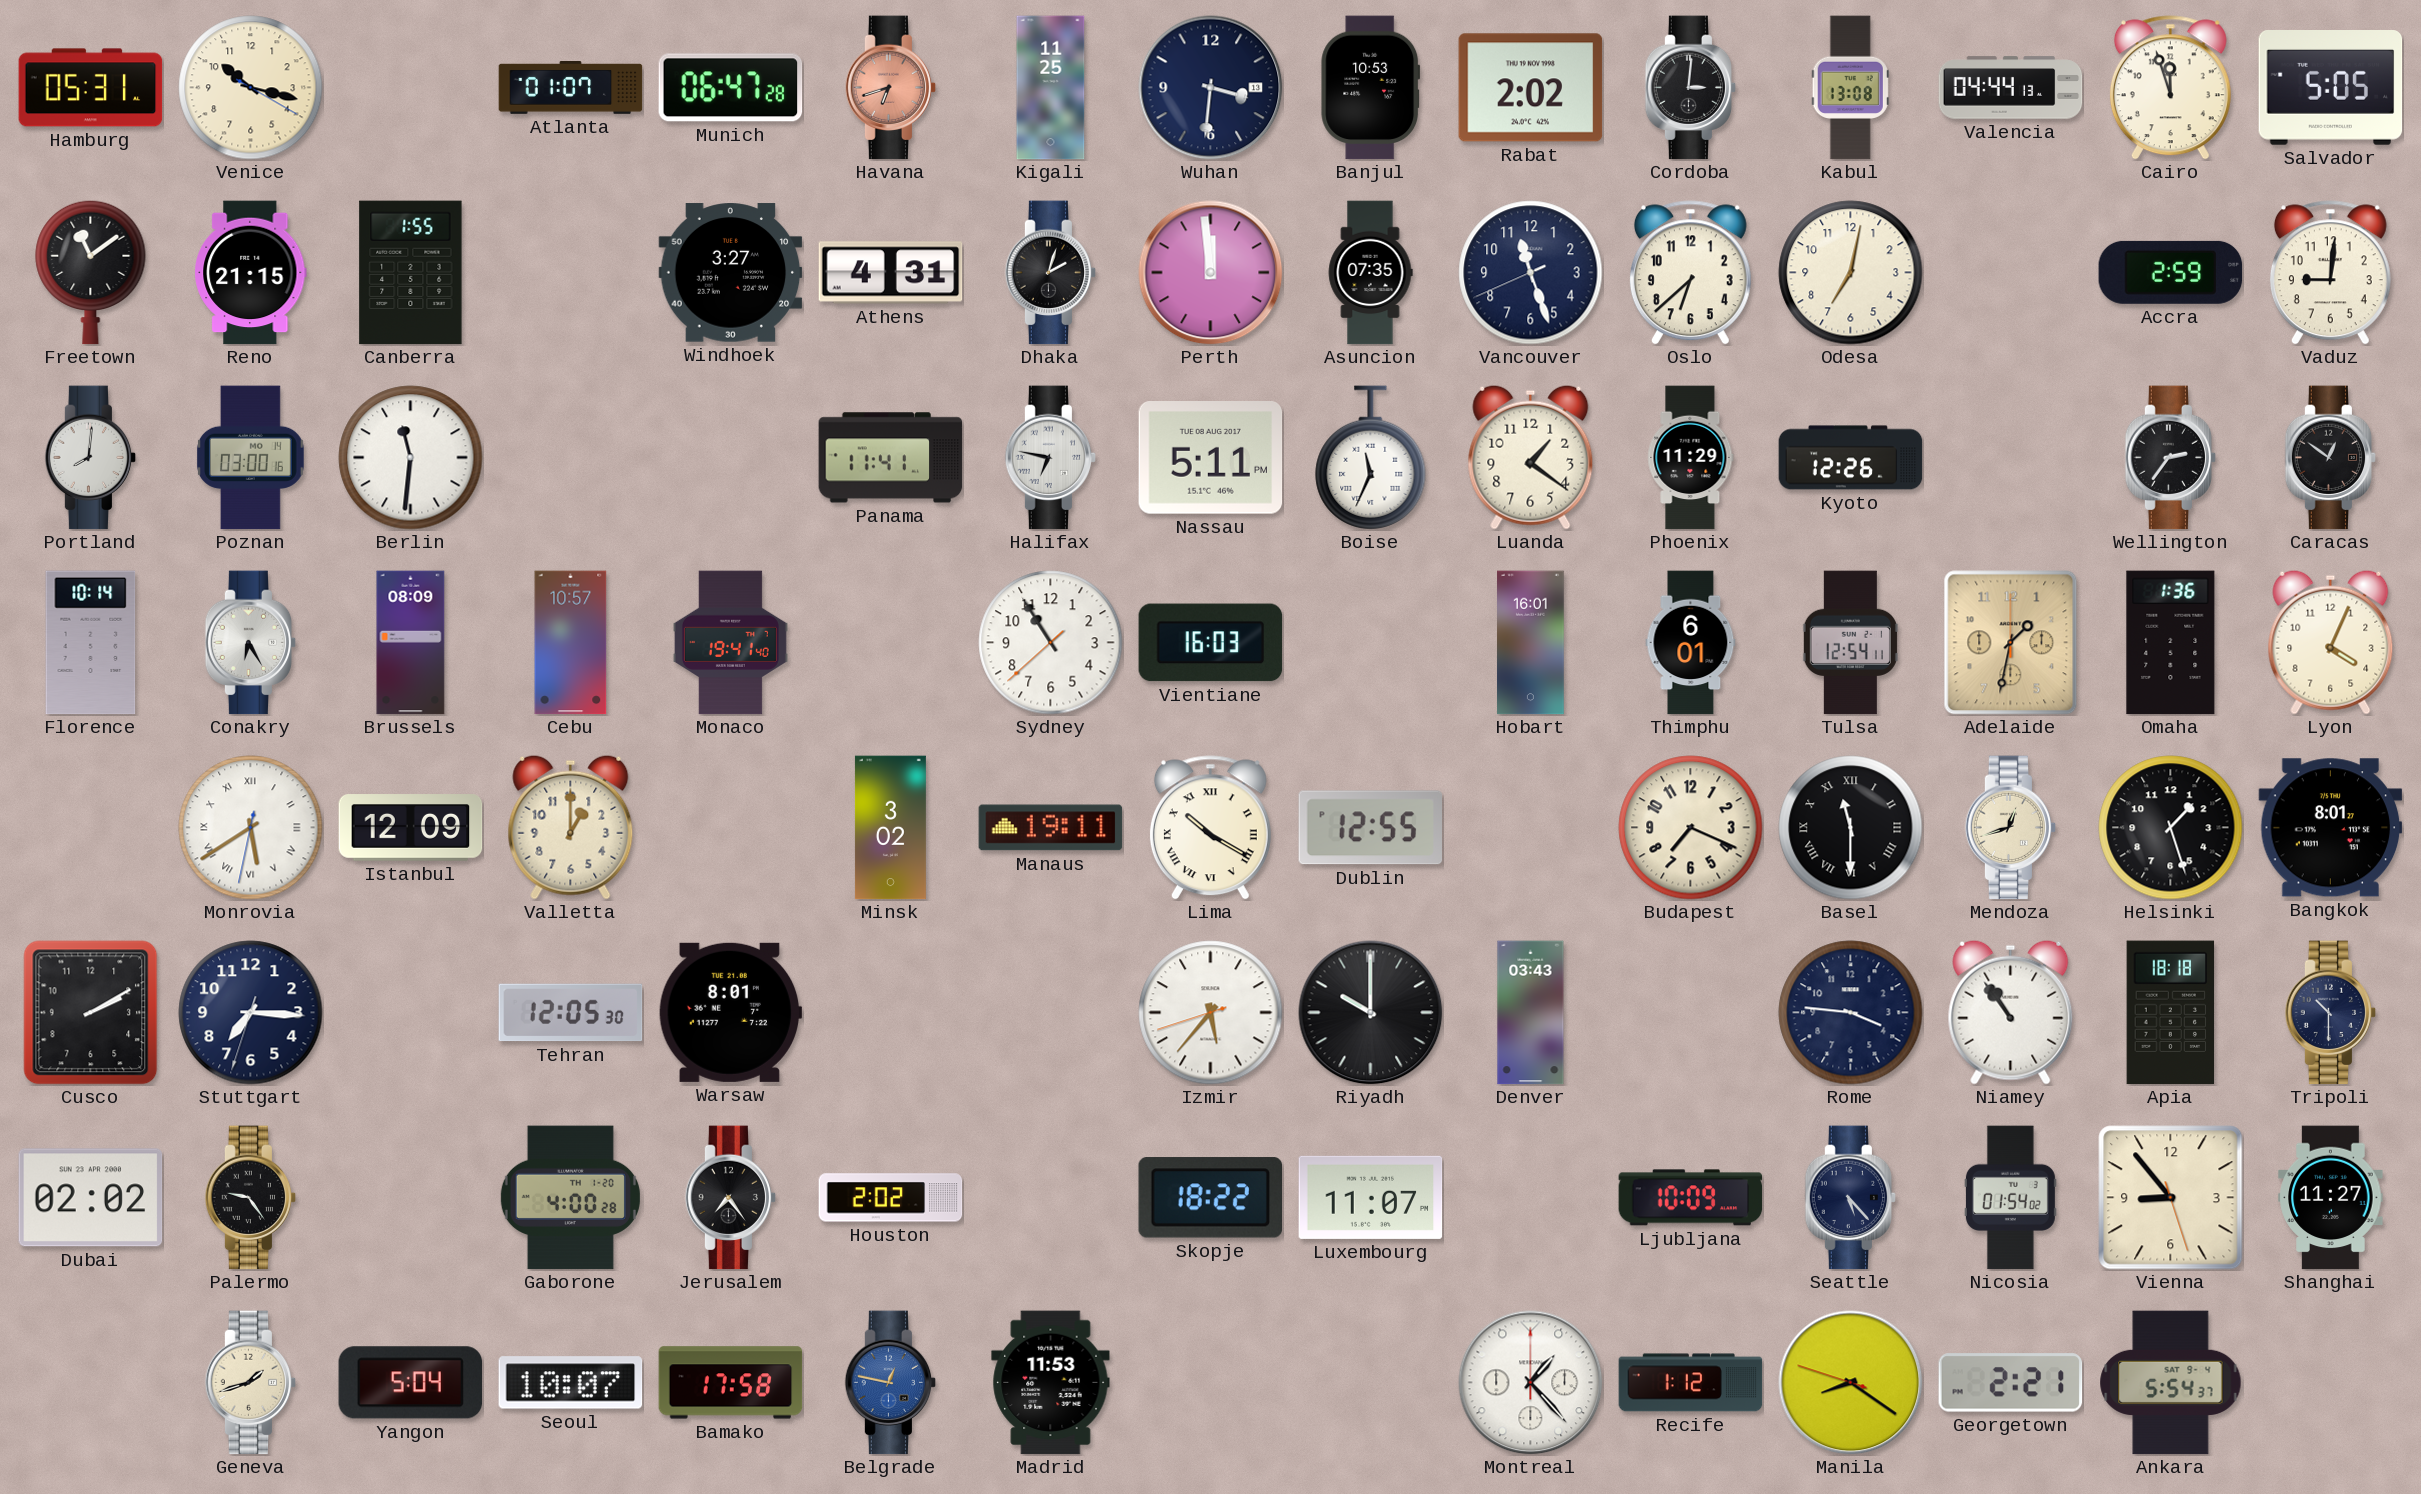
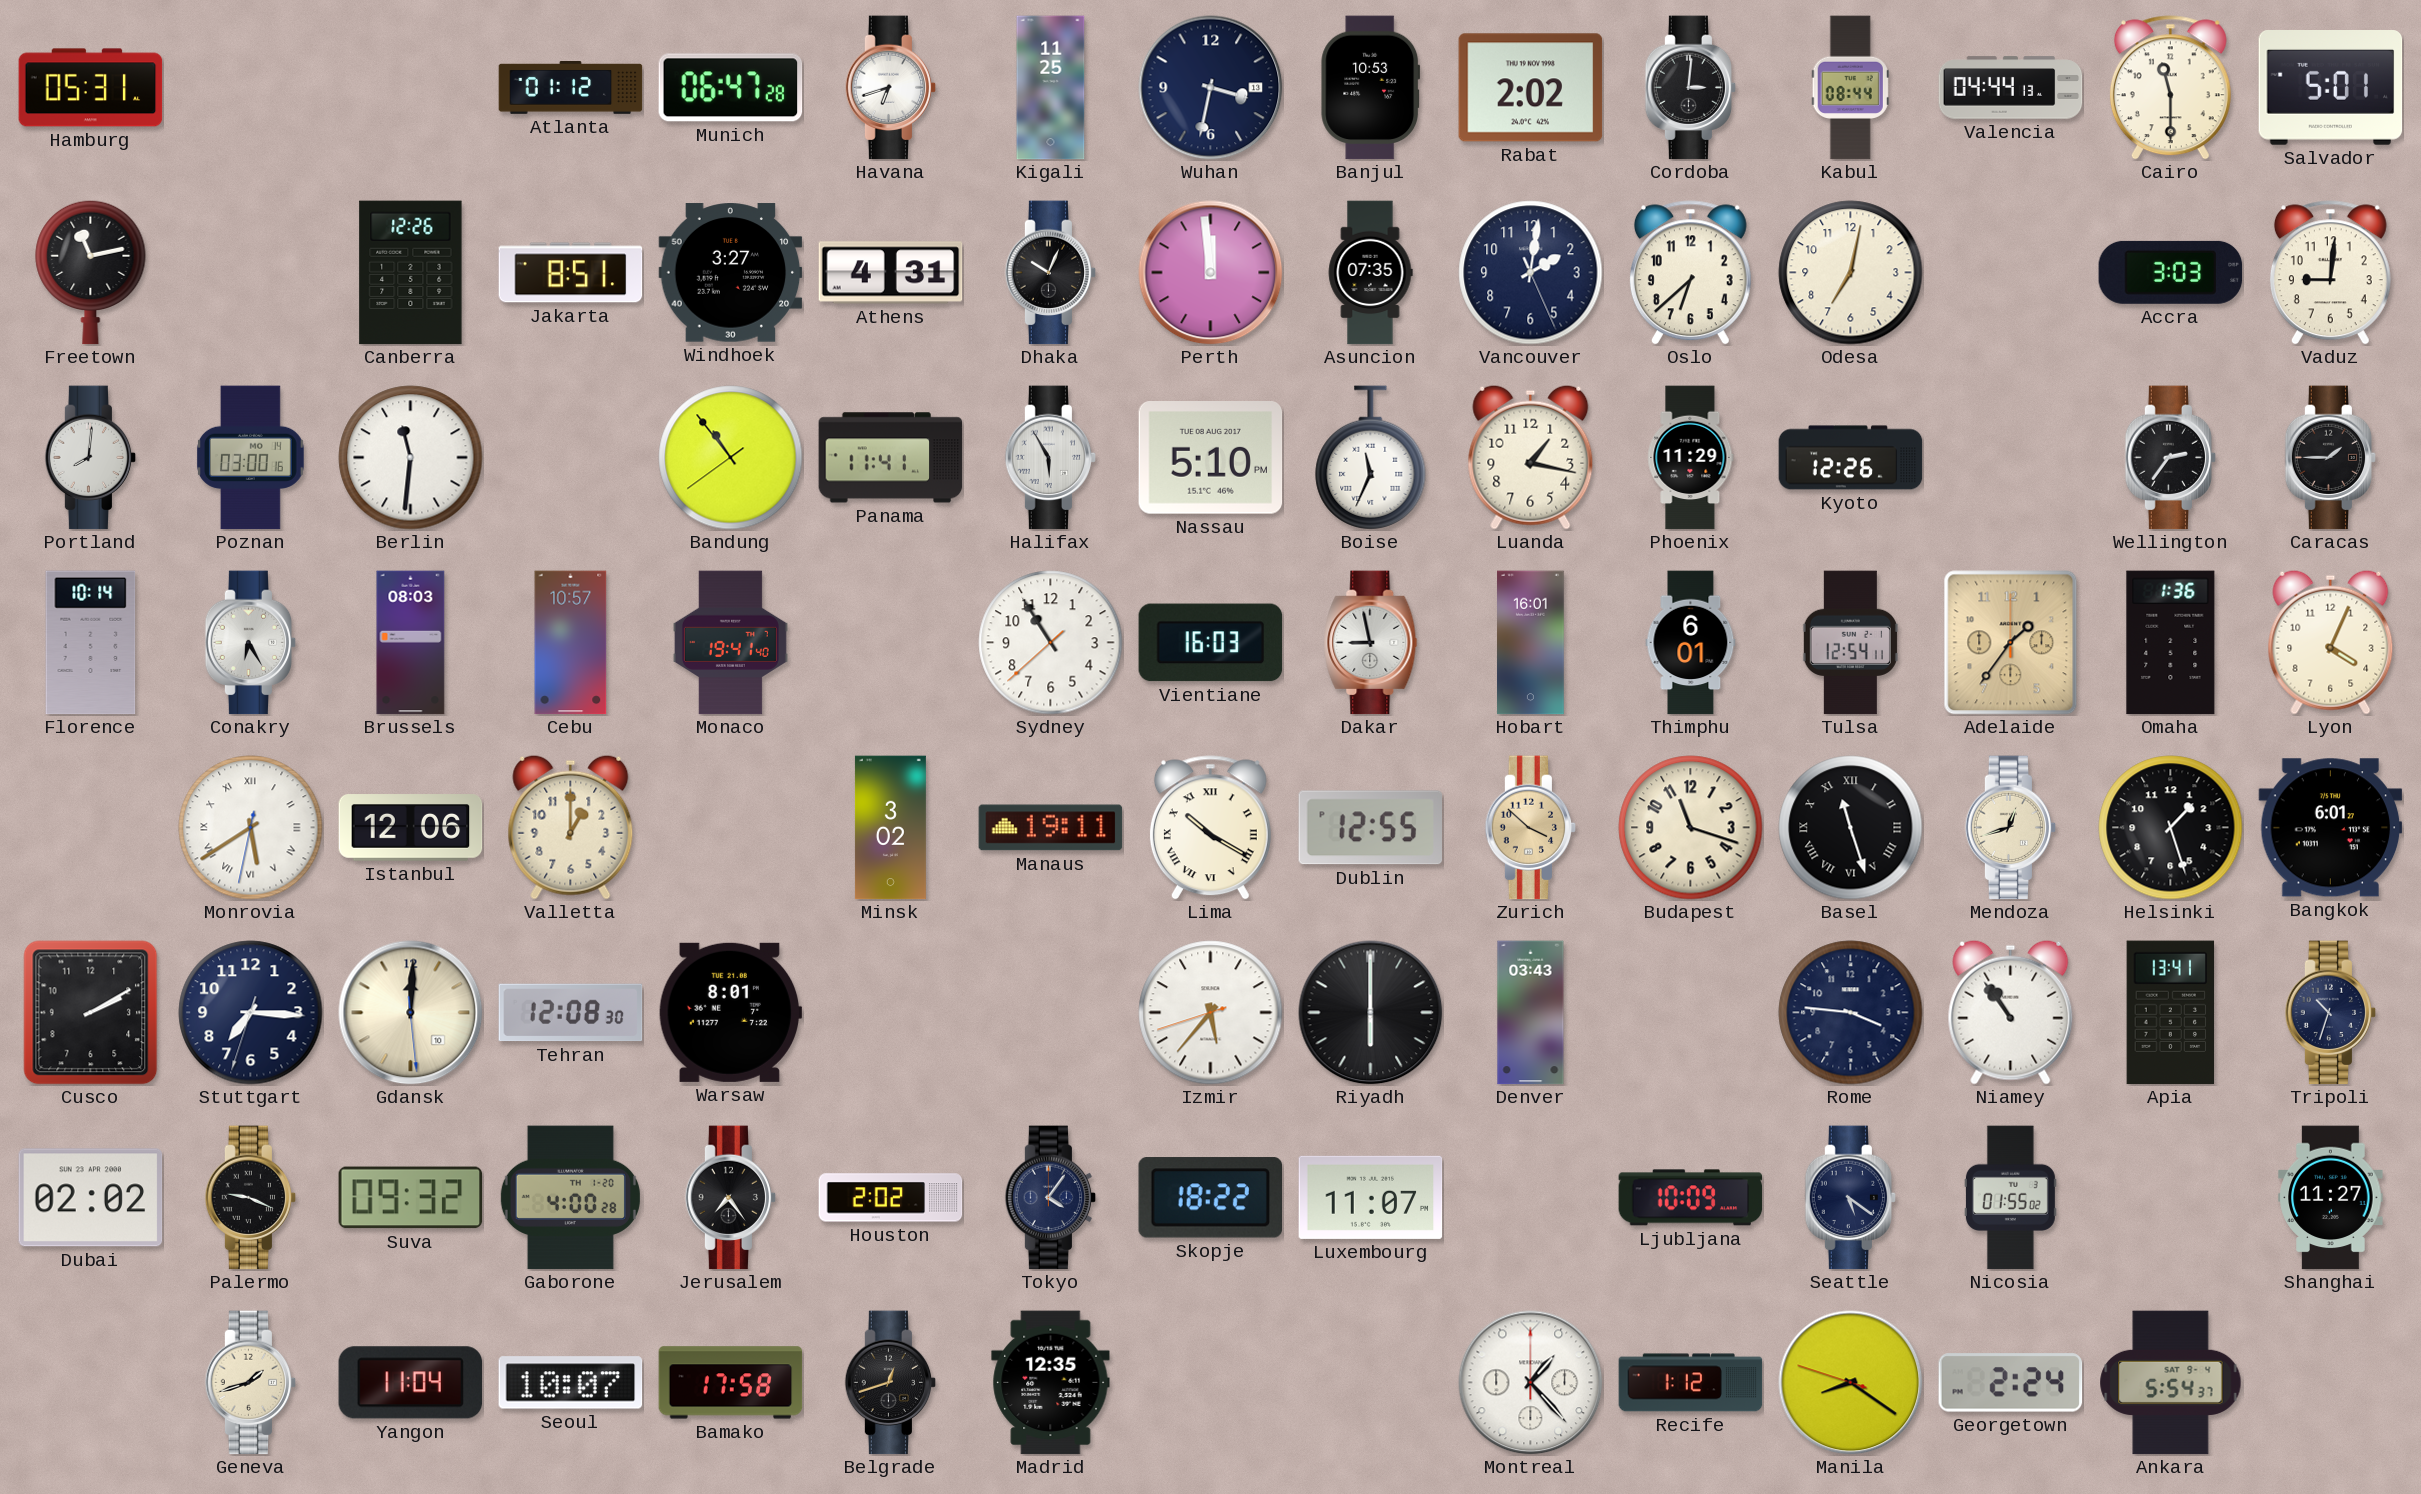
Venice: 10:17 -> none
Atlanta: 01:07 -> 01:12
Havana dial: salmon -> white
Wuhan: 3:31 -> 3:32
Kabul: 13:08 -> 08:44
Cairo: 11:57 -> 11:30
Salvador: 5:05 -> 5:01
Freetown: 11:09 -> 11:13
Reno: 21:15 -> none
Canberra: 1:55 -> 12:26
Jakarta: none -> 8:51
Dhaka: 2:03 -> 10:04
Vancouver: 11:26 -> 2:01
Accra: 2:59 -> 3:03
Bandung: none -> 10:53
Halifax: 6:47 -> 5:55
Nassau: 5:11 -> 5:10
Luanda: 1:21 -> 1:17
Caracas: 12:51 -> 1:45
Brussels: 08:09 -> 08:03
Dakar: none -> 8:58
Adelaide: 1:32 -> 1:36
Istanbul: 12:09 -> 12:06
Zurich: none -> 3:52
Budapest: 7:19 -> 11:18
Basel: 11:30 -> 11:27
Bangkok: 8:01 -> 6:01
Gdansk: none -> 12:00
Tehran: 12:05 -> 12:08
Riyadh: 10:00 -> 6:00
Apia: 18:18 -> 13:41
Tripoli: 10:30 -> 10:33
Palermo: 9:24 -> 9:19
Suva: none -> 09:32
Tokyo: none -> 4:06
Seattle: 5:23 -> 5:21
Nicosia: 01:54 -> 01:55
Vienna: 8:53 -> none
Yangon: 5:04 -> 11:04
Belgrade: 12:47 -> 12:42
Belgrade dial: blue -> black
Madrid: 11:53 -> 12:35
Georgetown: 2:21 -> 2:24
